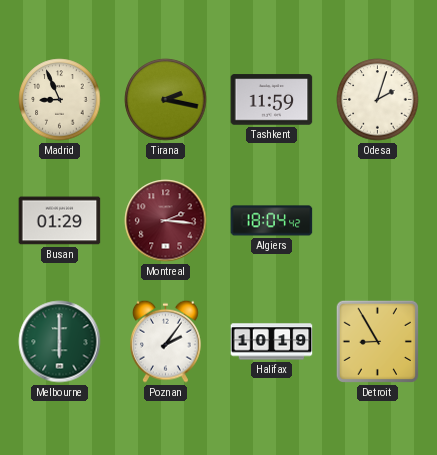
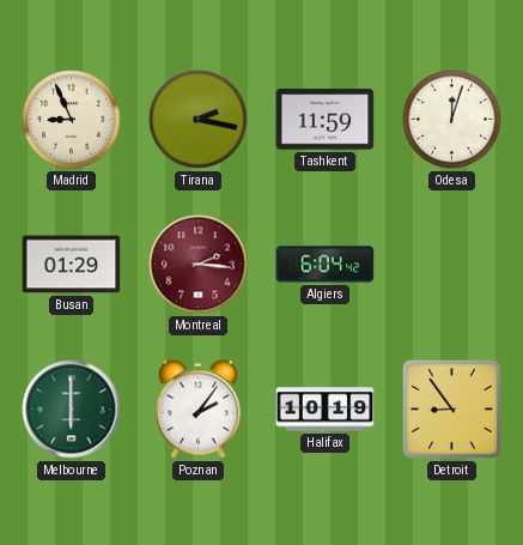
Odesa: 2:03 -> 12:03
Algiers: 18:04 -> 6:04
Detroit: 8:55 -> 8:54
